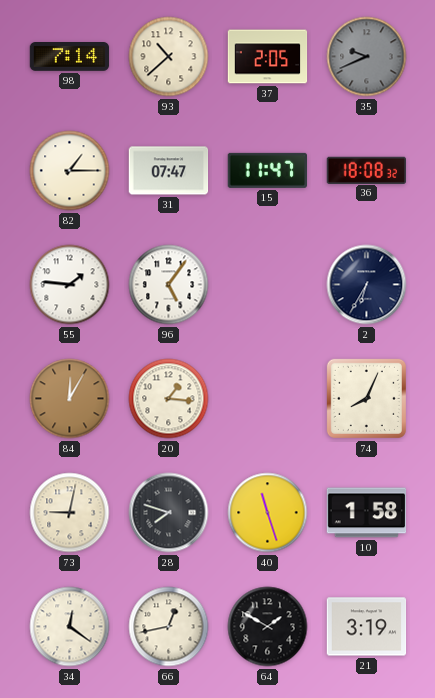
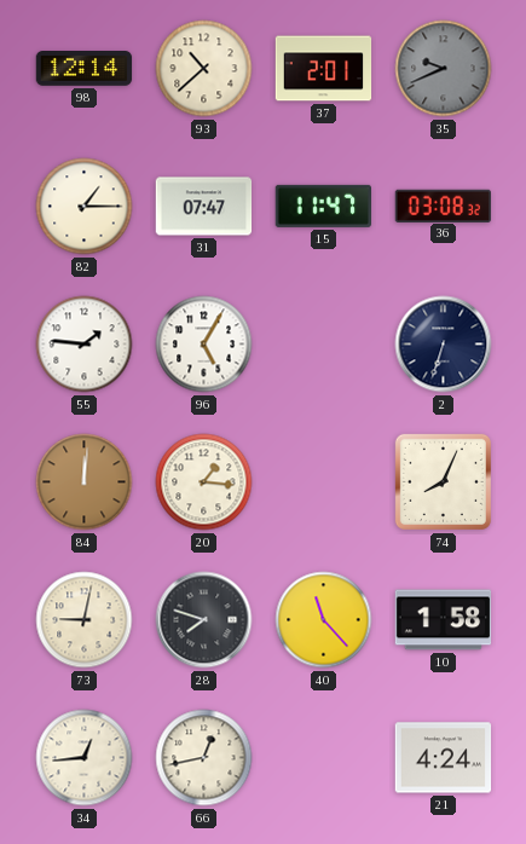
98: 7:14 -> 12:14
37: 2:05 -> 2:01
36: 18:08 -> 03:08
96: 5:06 -> 5:05
2: 6:35 -> 6:33
84: 12:05 -> 12:01
40: 11:27 -> 11:23
34: 12:21 -> 12:44
64: 1:50 -> none
21: 3:19 -> 4:24
